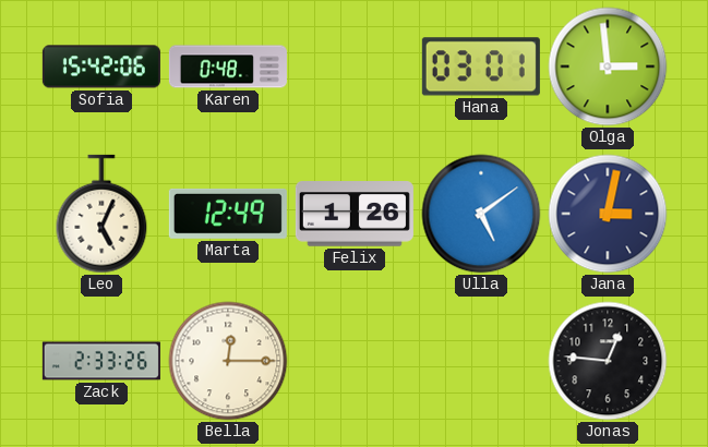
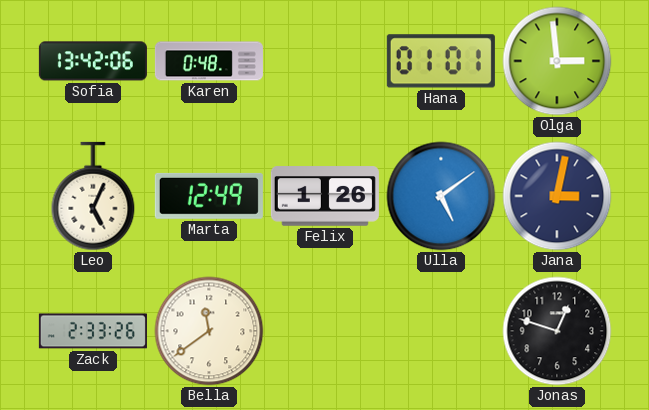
Sofia: 15:42 -> 13:42
Hana: 03:01 -> 01:01
Bella: 12:15 -> 11:39
Jonas: 12:46 -> 12:48
